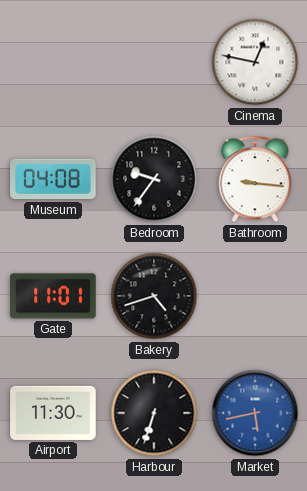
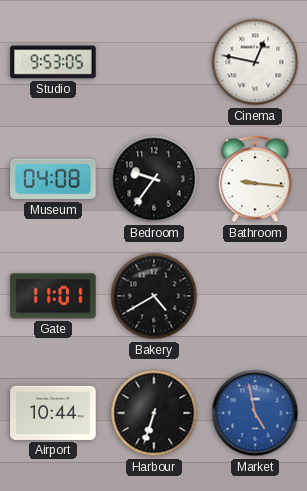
Studio: none -> 9:53
Bakery: 4:42 -> 4:40
Airport: 11:30 -> 10:44
Market: 5:43 -> 4:58
